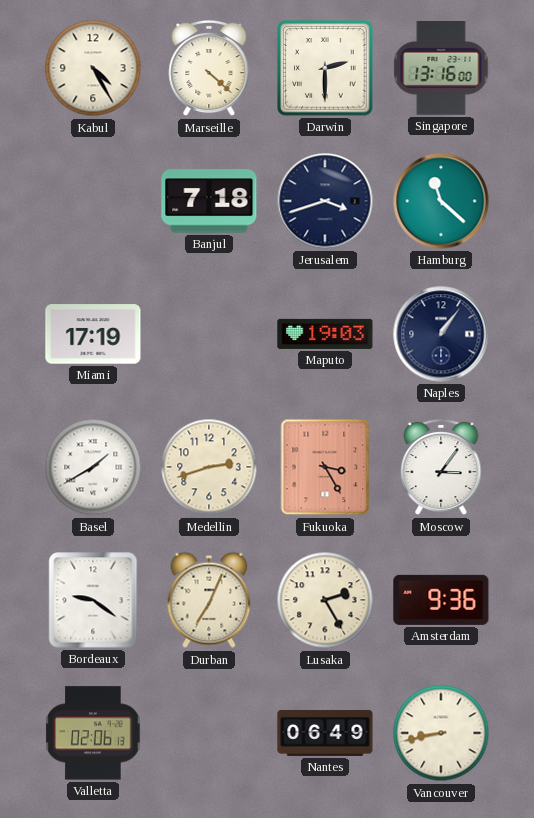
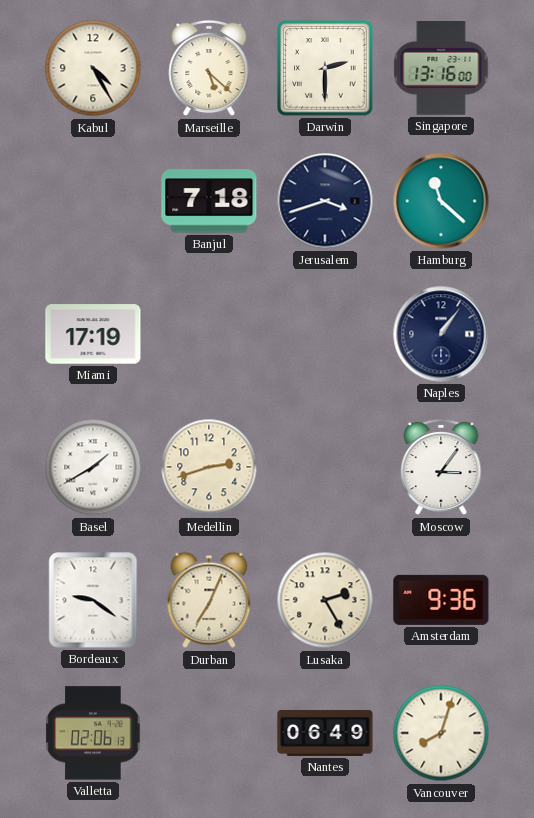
Marseille: 4:22 -> 5:22
Maputo: 19:03 -> none
Fukuoka: 3:25 -> none
Vancouver: 8:43 -> 8:03
